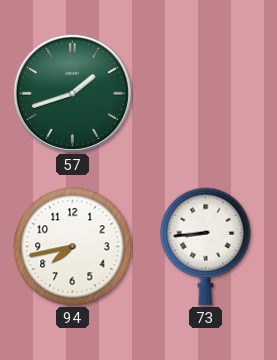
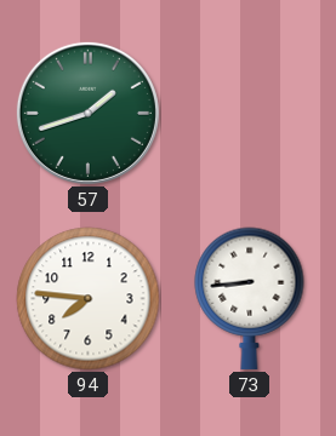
94: 7:43 -> 7:46
